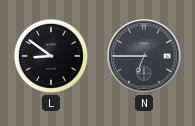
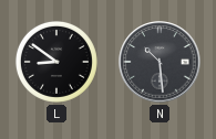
N: 6:45 -> 10:29
